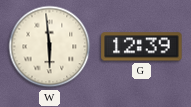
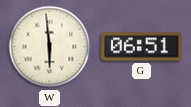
G: 12:39 -> 06:51
